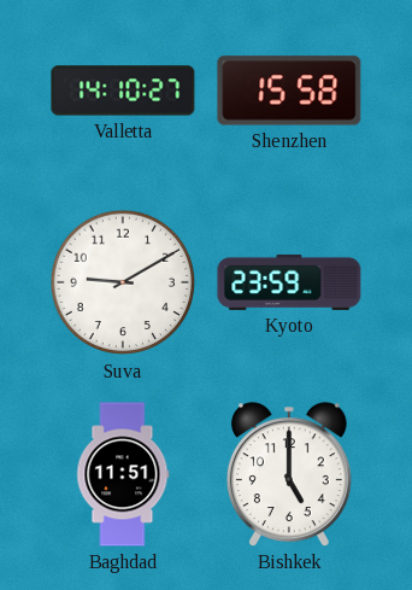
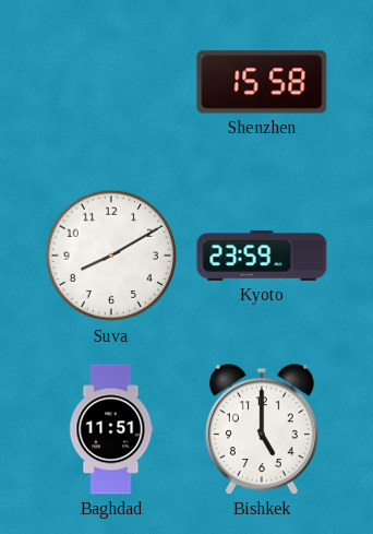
Valletta: 14:10 -> none
Suva: 9:10 -> 8:10
